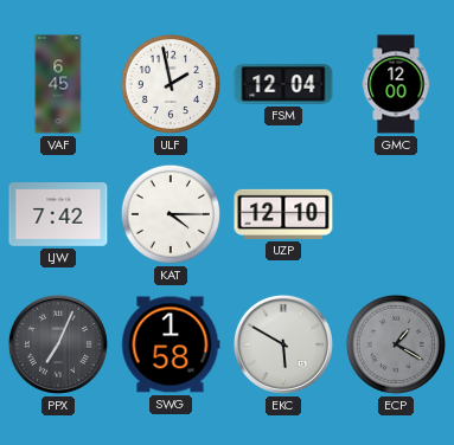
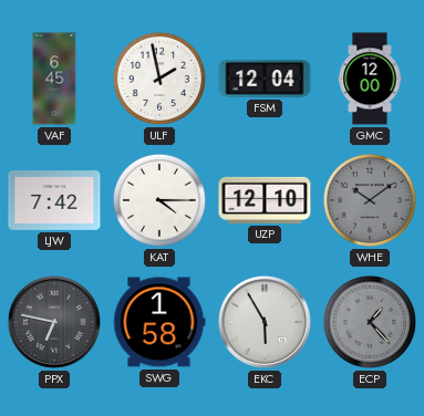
WHE: none -> 10:09
PPX: 7:04 -> 6:47
EKC: 5:50 -> 5:55
ECP: 1:20 -> 1:23
